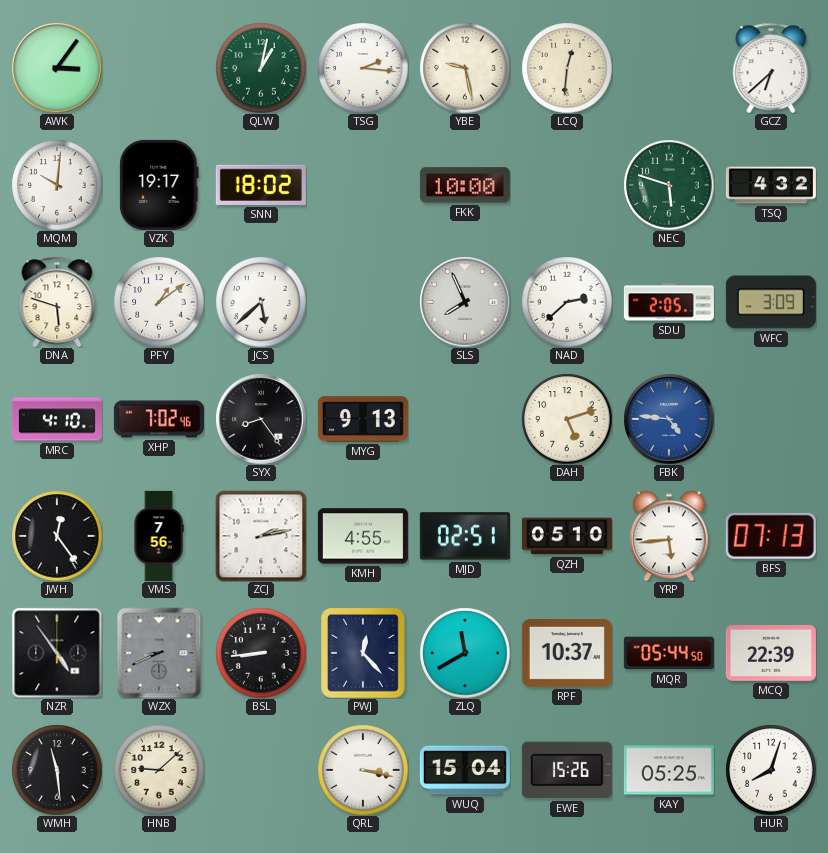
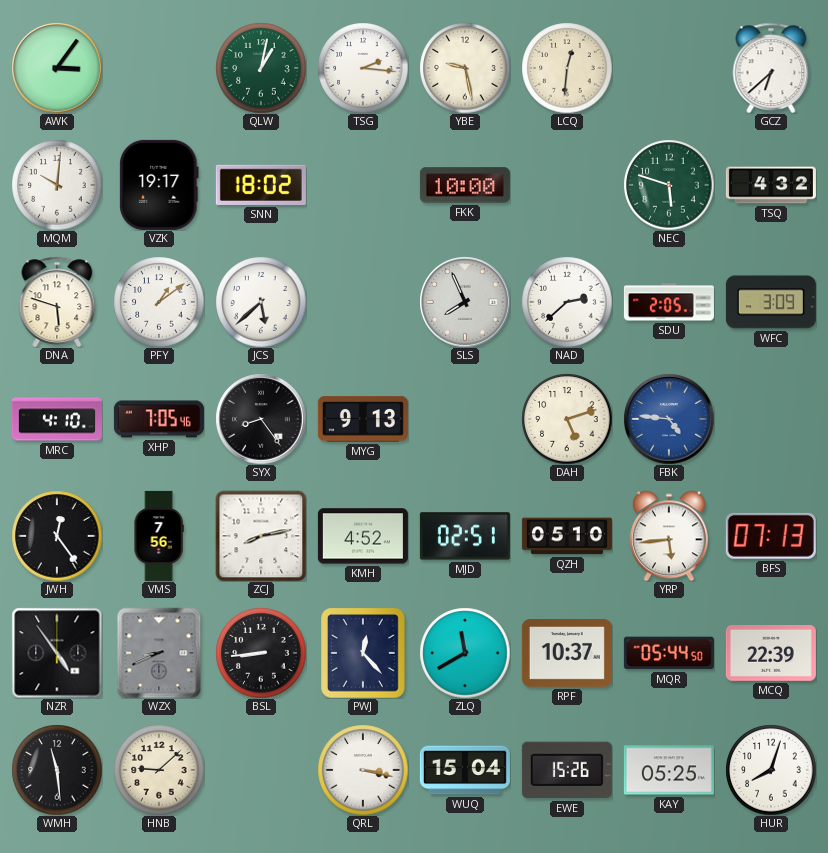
XHP: 7:02 -> 7:05
ZCJ: 2:13 -> 8:13
KMH: 4:55 -> 4:52
